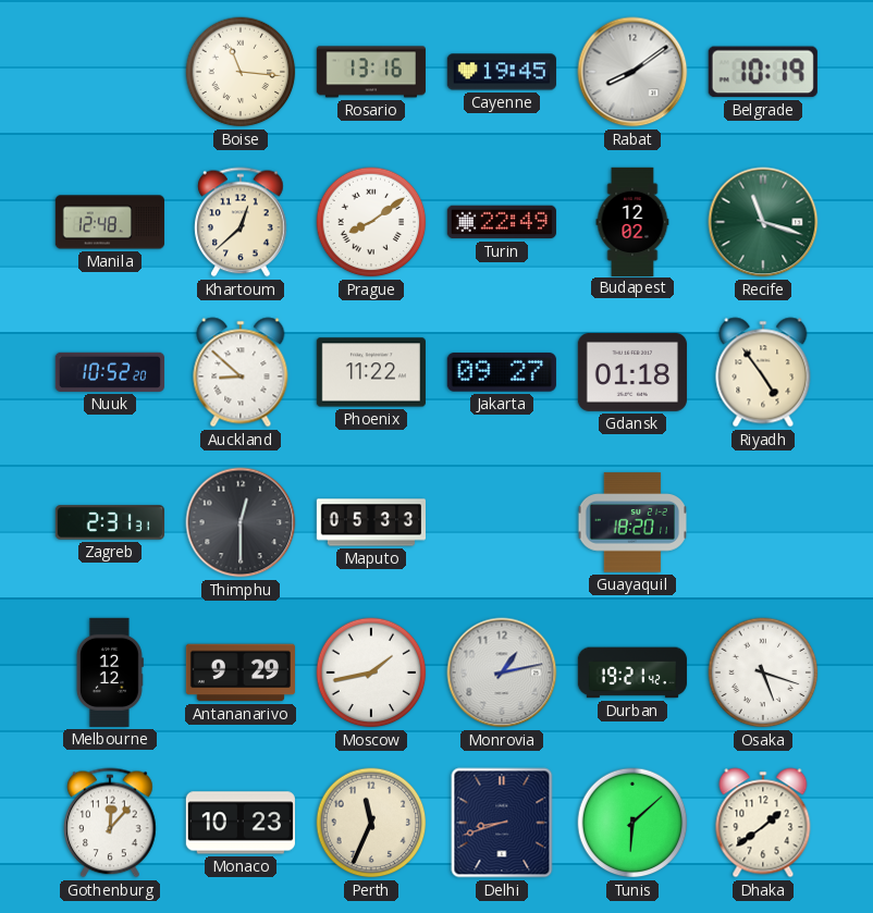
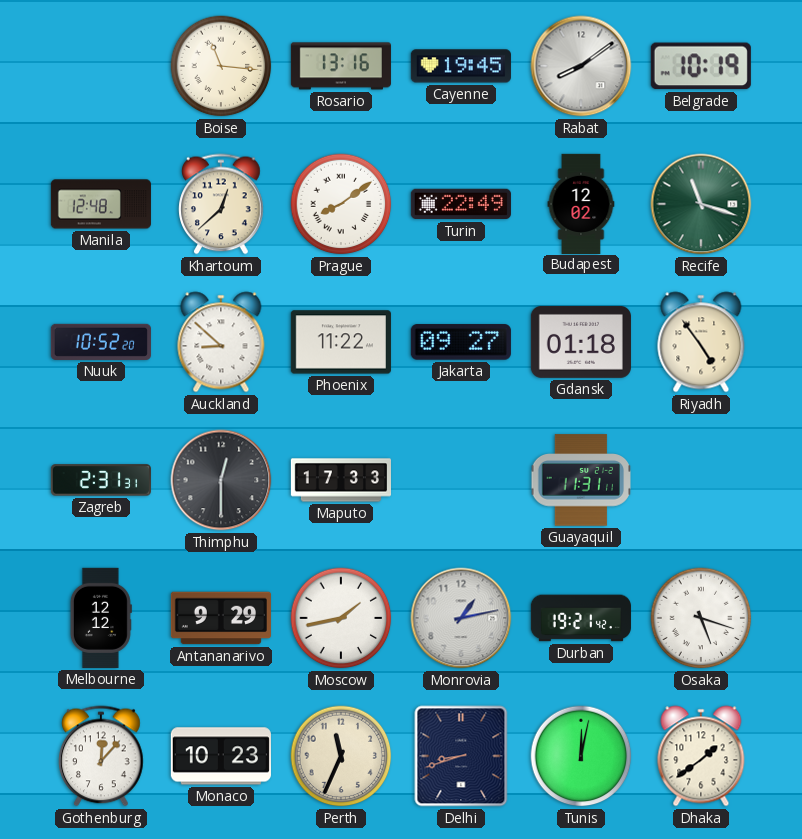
Maputo: 05:33 -> 17:33
Guayaquil: 18:20 -> 11:31
Tunis: 6:08 -> 12:02
